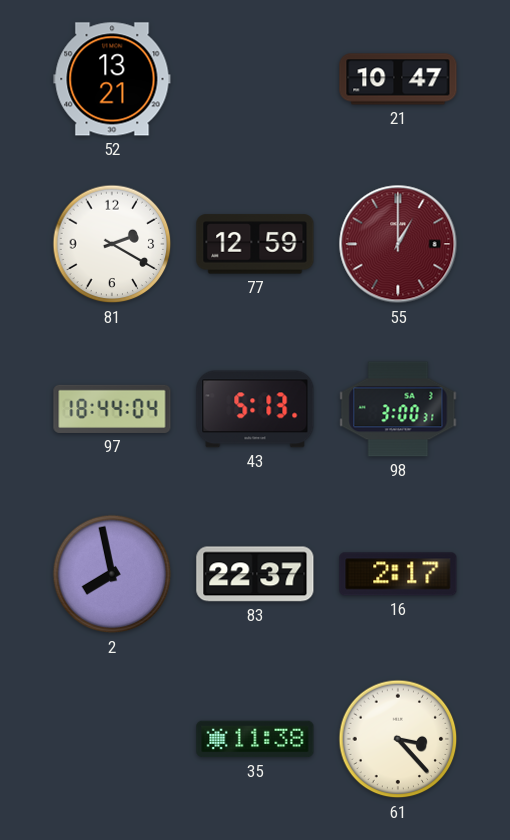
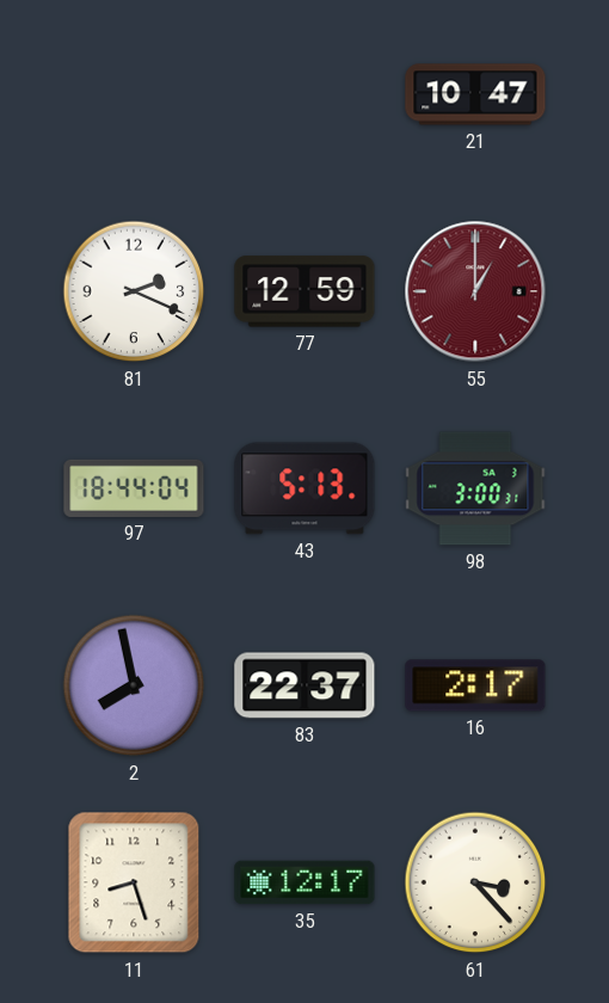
52: 13:21 -> none
81: 2:20 -> 2:19
11: none -> 8:27
35: 11:38 -> 12:17
